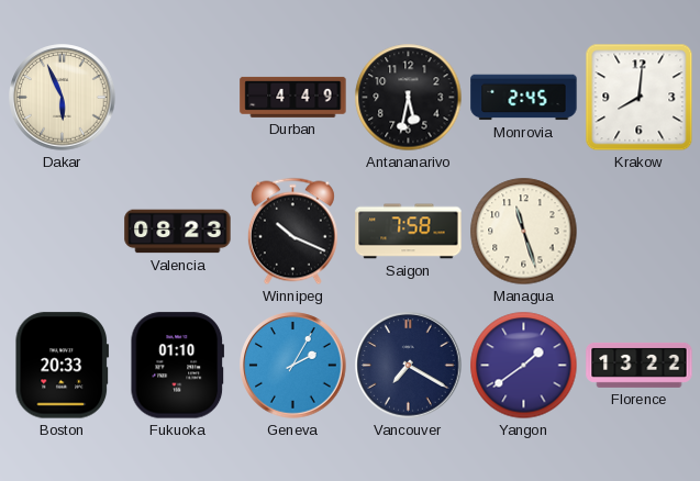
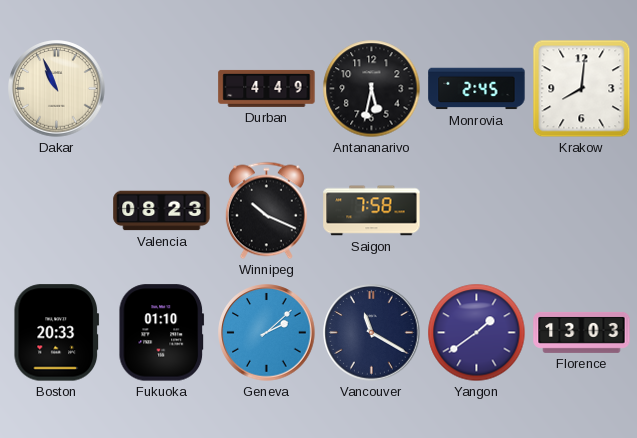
Dakar: 5:56 -> 10:56
Managua: 11:27 -> none
Geneva: 2:05 -> 2:08
Vancouver: 7:20 -> 11:20
Florence: 13:22 -> 13:03
